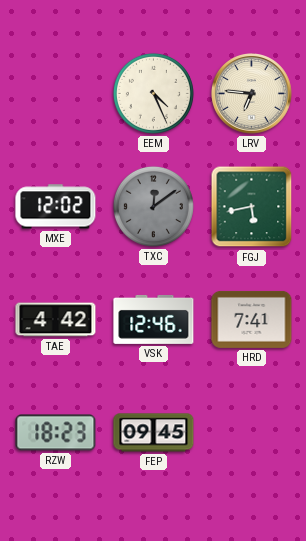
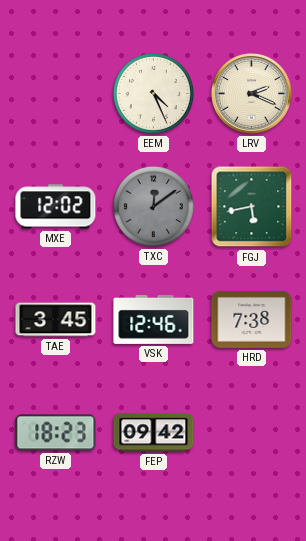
LRV: 6:46 -> 2:19
TAE: 4:42 -> 3:45
HRD: 7:41 -> 7:38
FEP: 09:45 -> 09:42
